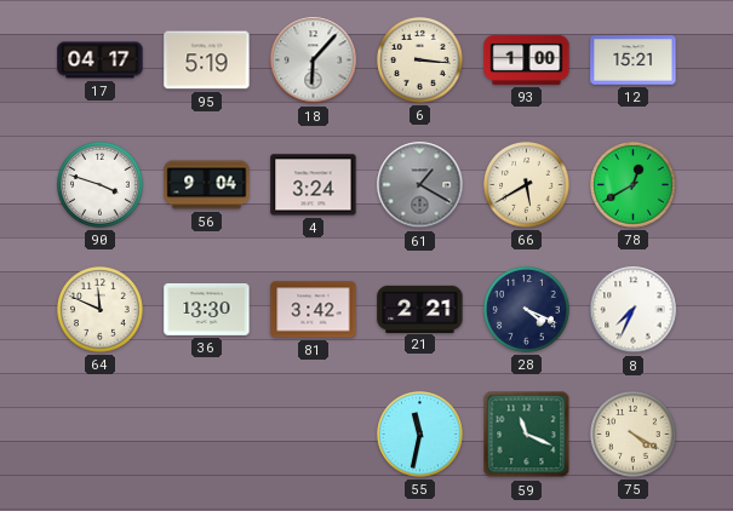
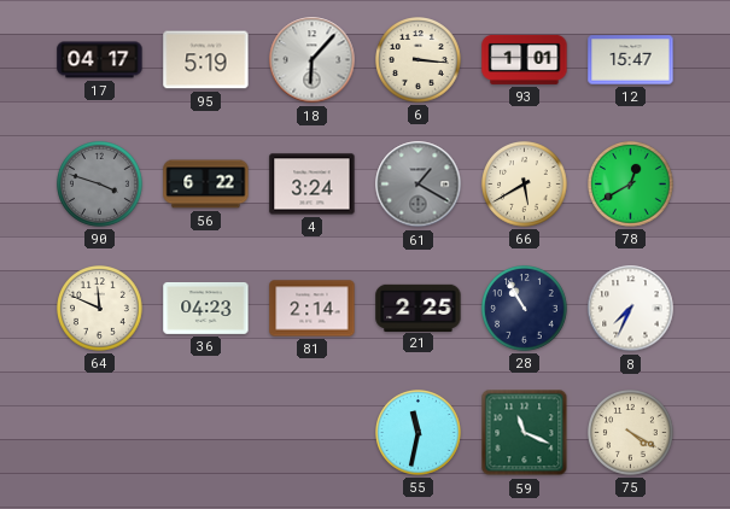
93: 1:00 -> 1:01
12: 15:21 -> 15:47
90 dial: white -> grey
56: 9:04 -> 6:22
36: 13:30 -> 04:23
81: 3:42 -> 2:14
21: 2:21 -> 2:25
28: 4:19 -> 10:55
